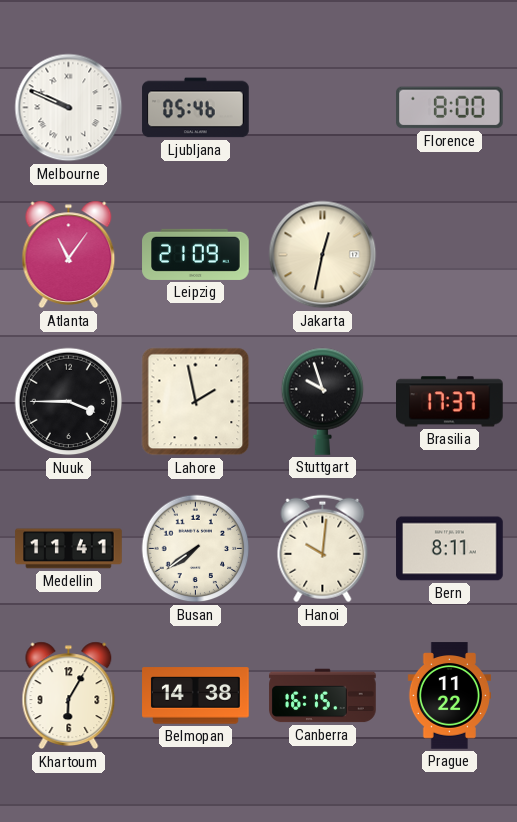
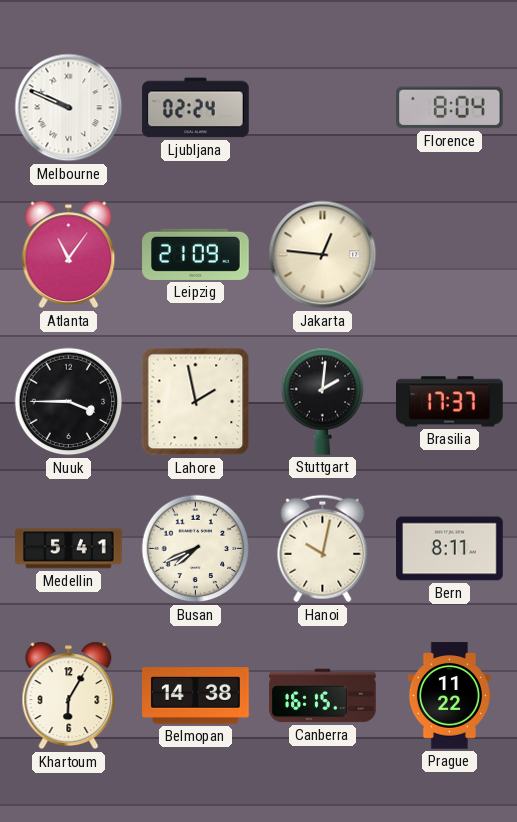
Ljubljana: 05:46 -> 02:24
Florence: 8:00 -> 8:04
Jakarta: 12:32 -> 12:46
Stuttgart: 9:57 -> 2:01
Medellin: 11:41 -> 5:41
Busan: 7:39 -> 7:41
Hanoi: 10:01 -> 10:02
